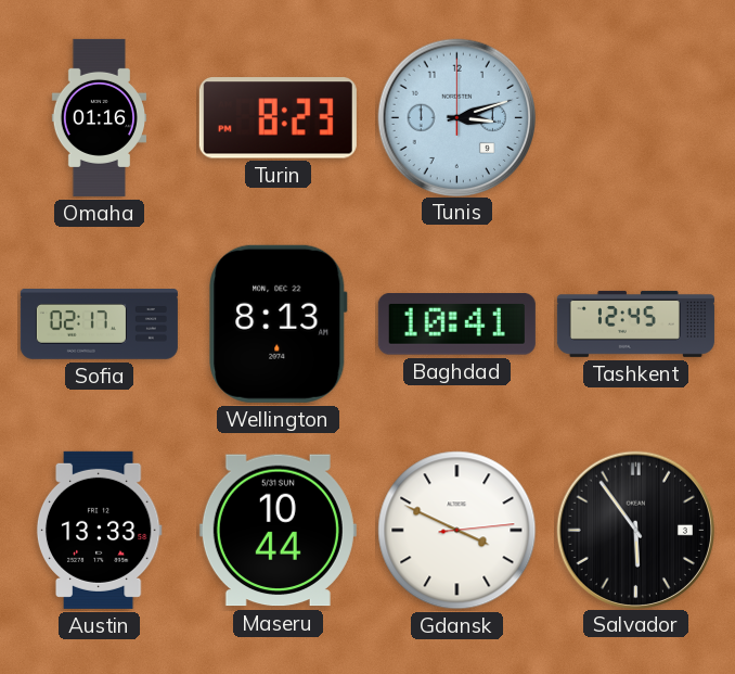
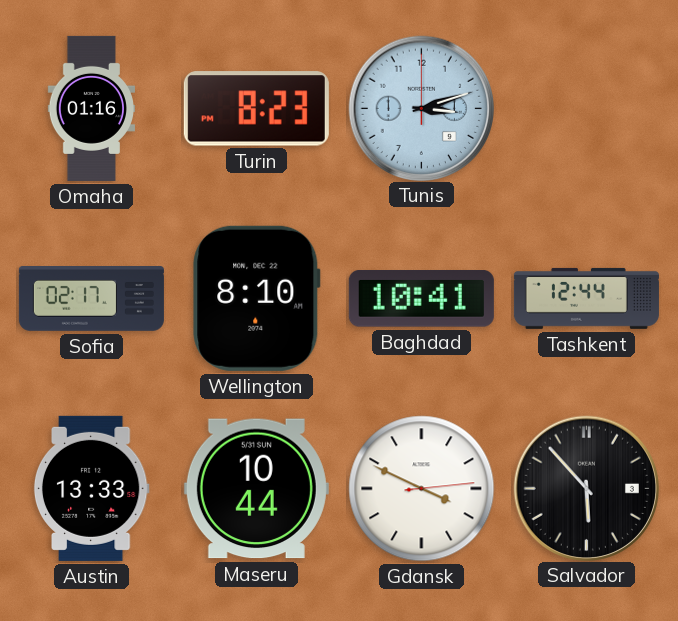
Wellington: 8:13 -> 8:10
Tashkent: 12:45 -> 12:44
Salvador: 5:54 -> 5:53
